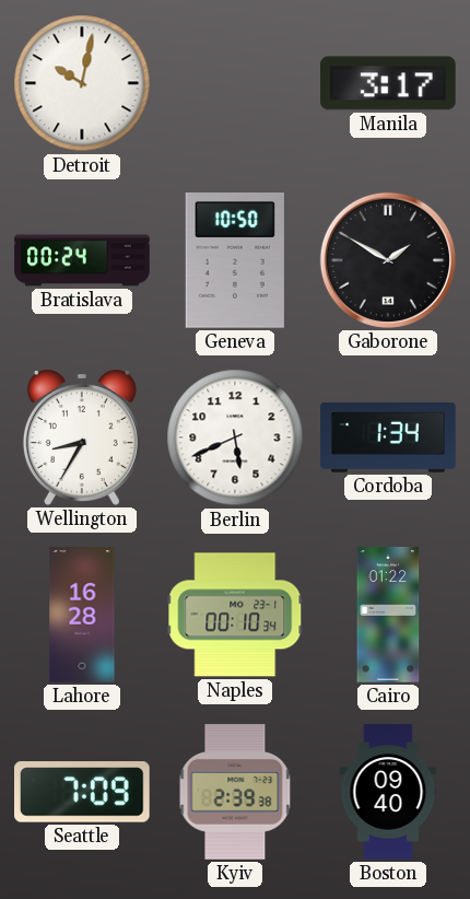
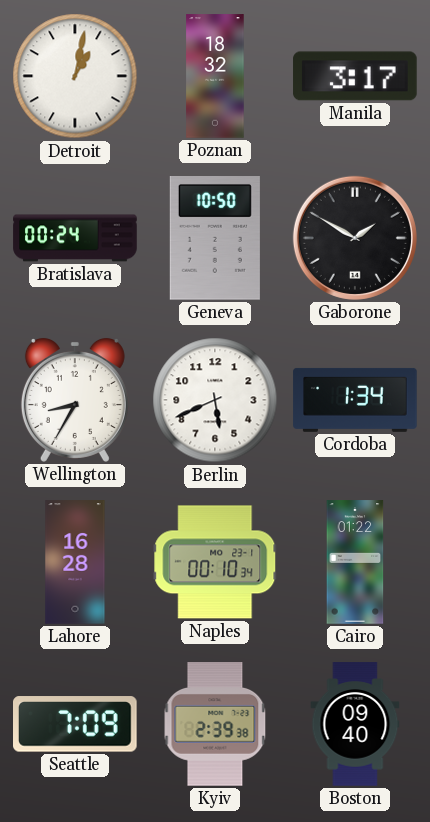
Detroit: 10:02 -> 1:02
Poznan: none -> 18:32
